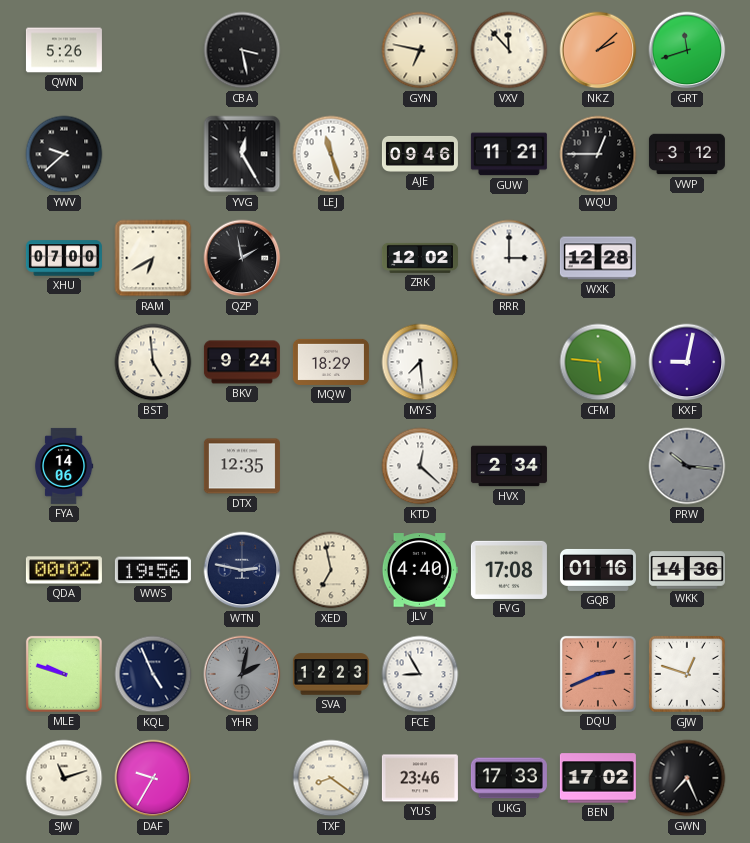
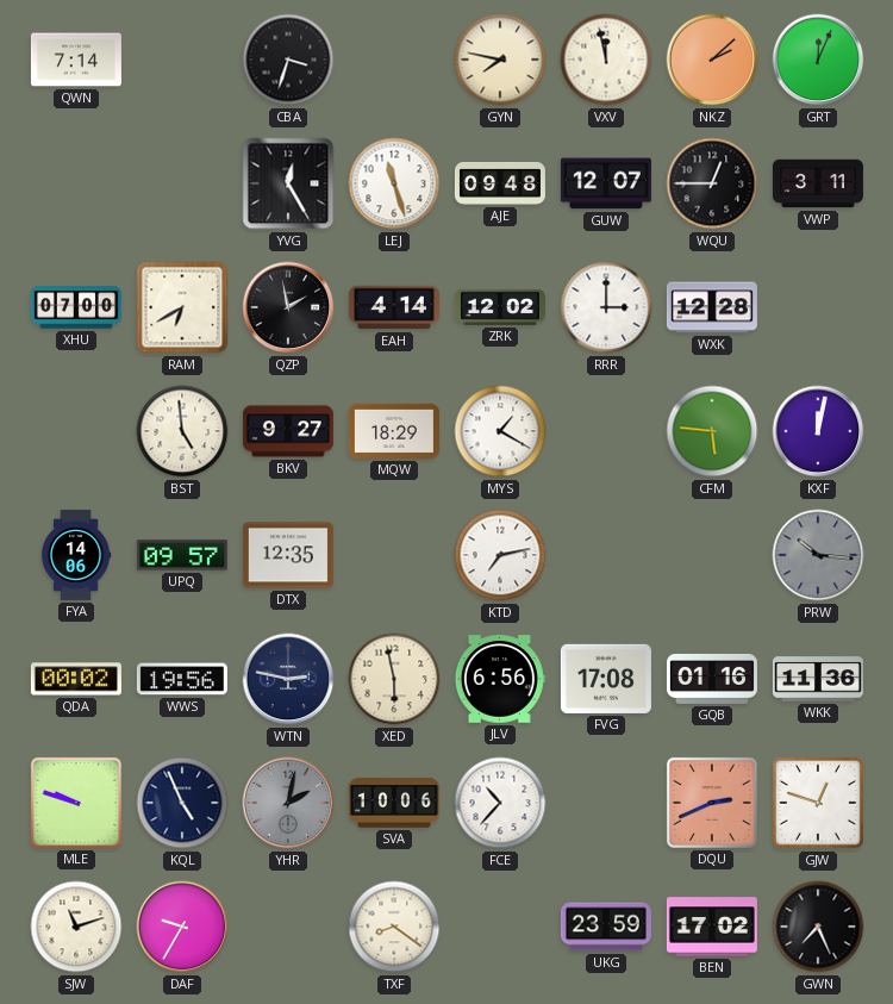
QWN: 5:26 -> 7:14
CBA: 3:28 -> 3:33
GYN: 6:47 -> 7:47
VXV: 11:53 -> 11:58
GRT: 11:42 -> 12:04
YWV: 9:38 -> none
AJE: 09:46 -> 09:48
GUW: 11:21 -> 12:07
VWP: 3:12 -> 3:11
EAH: none -> 4:14
BKV: 9:24 -> 9:27
MYS: 7:29 -> 1:20
KXF: 9:02 -> 12:02
UPQ: none -> 09:57
KTD: 12:22 -> 7:13
HVX: 2:34 -> none
XED: 6:58 -> 5:58
JLV: 4:40 -> 6:56
WKK: 14:36 -> 11:36
SVA: 12:23 -> 10:06
FCE: 8:55 -> 10:37
YUS: 23:46 -> none
UKG: 17:33 -> 23:59
